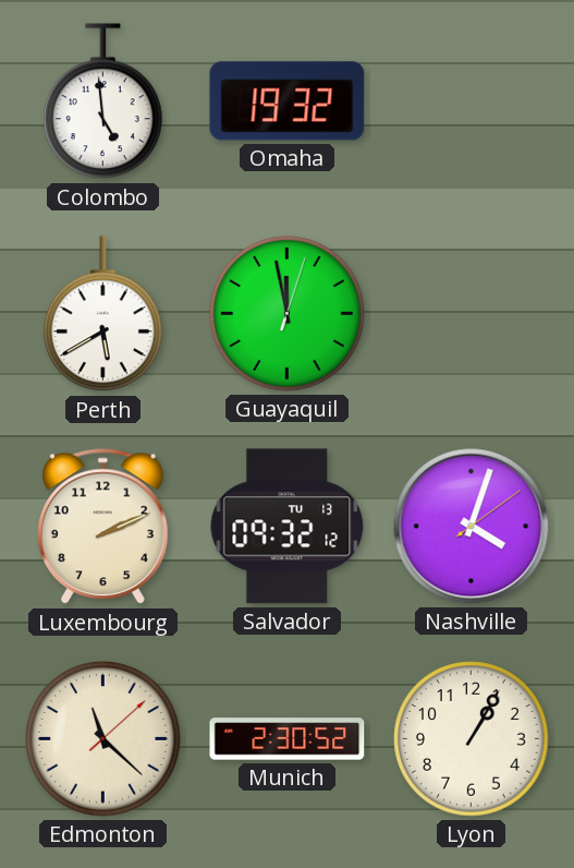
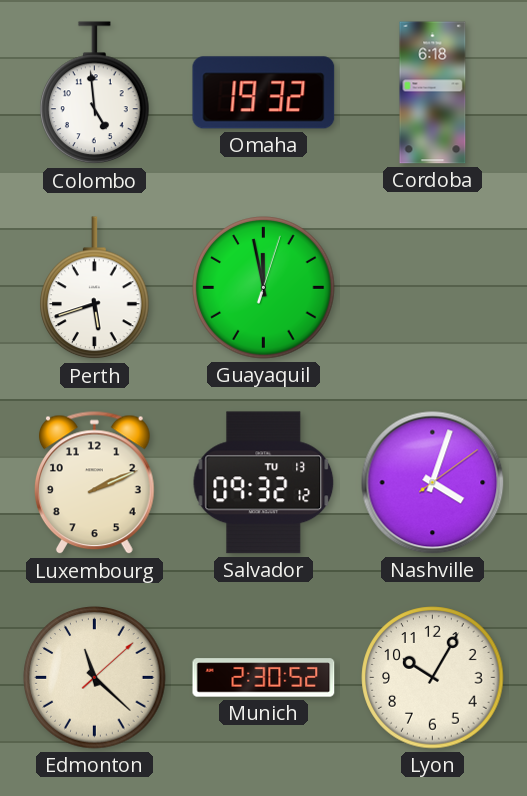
Cordoba: none -> 6:18
Perth: 5:40 -> 5:42
Lyon: 1:05 -> 10:05
